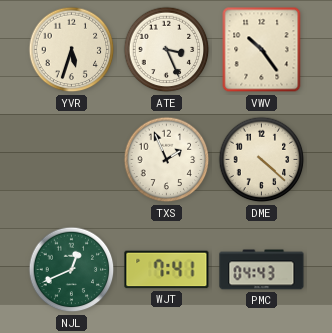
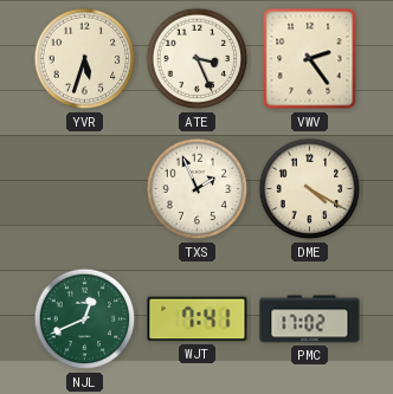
VWV: 10:24 -> 2:24
DME: 4:22 -> 4:20
PMC: 04:43 -> 17:02
